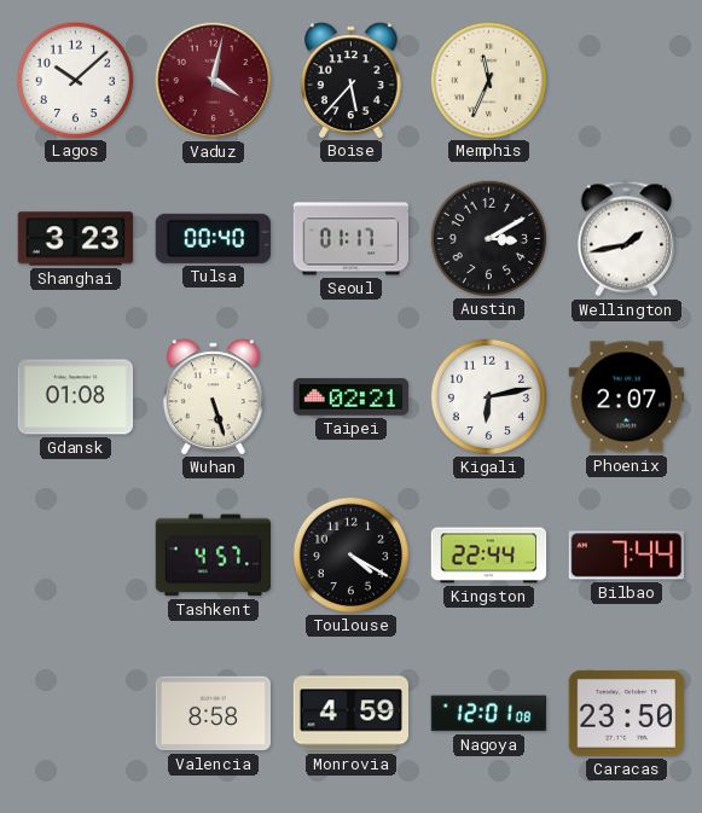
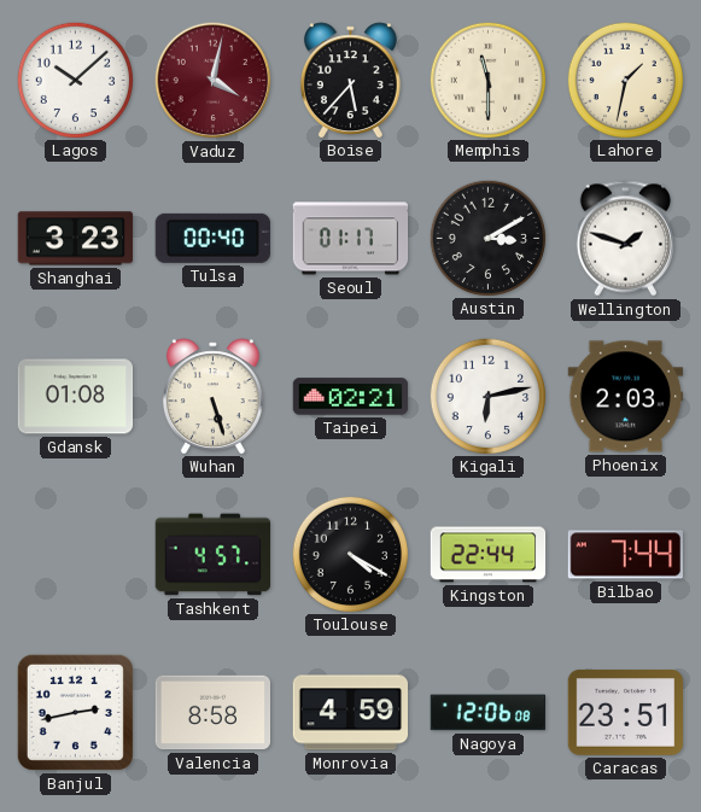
Memphis: 11:34 -> 11:30
Lahore: none -> 1:32
Wellington: 1:43 -> 1:48
Phoenix: 2:07 -> 2:03
Banjul: none -> 2:43
Nagoya: 12:01 -> 12:06
Caracas: 23:50 -> 23:51
